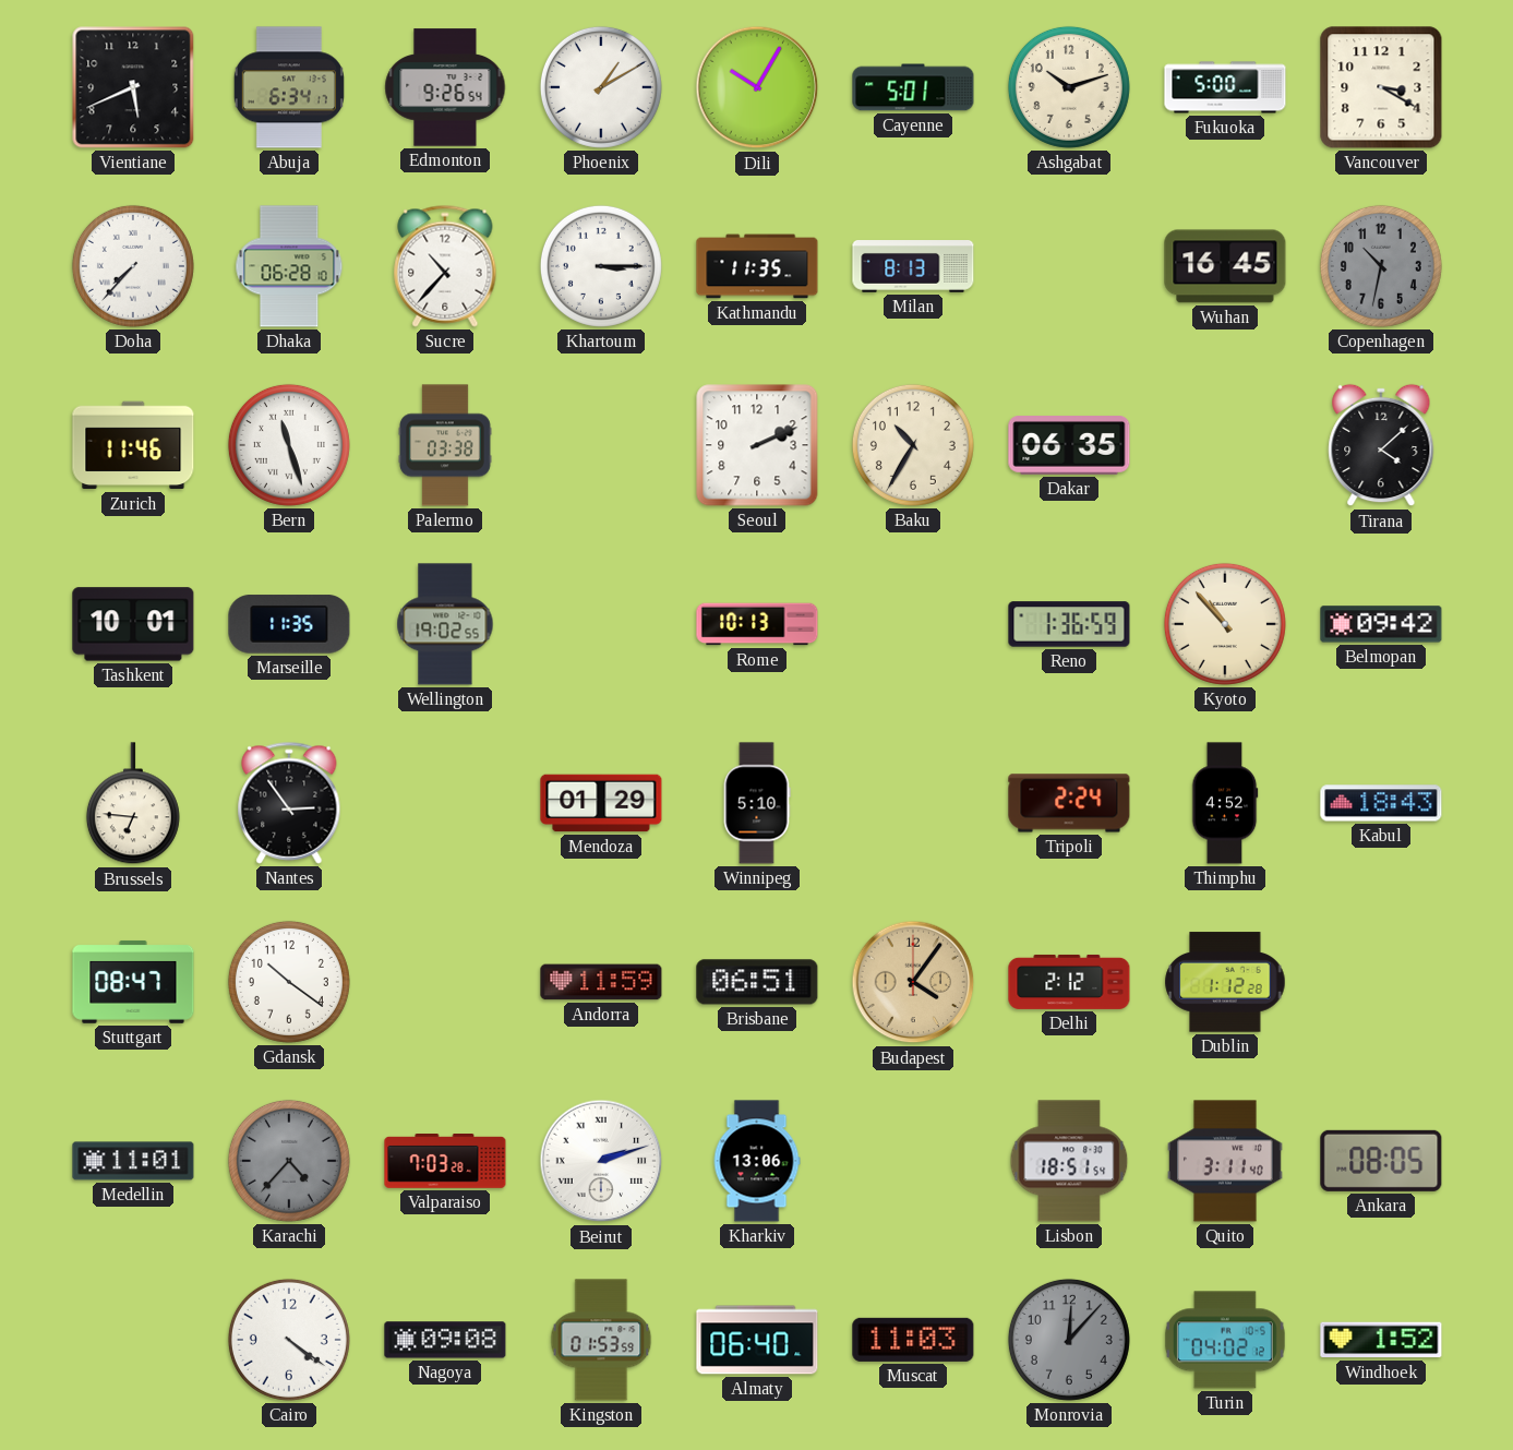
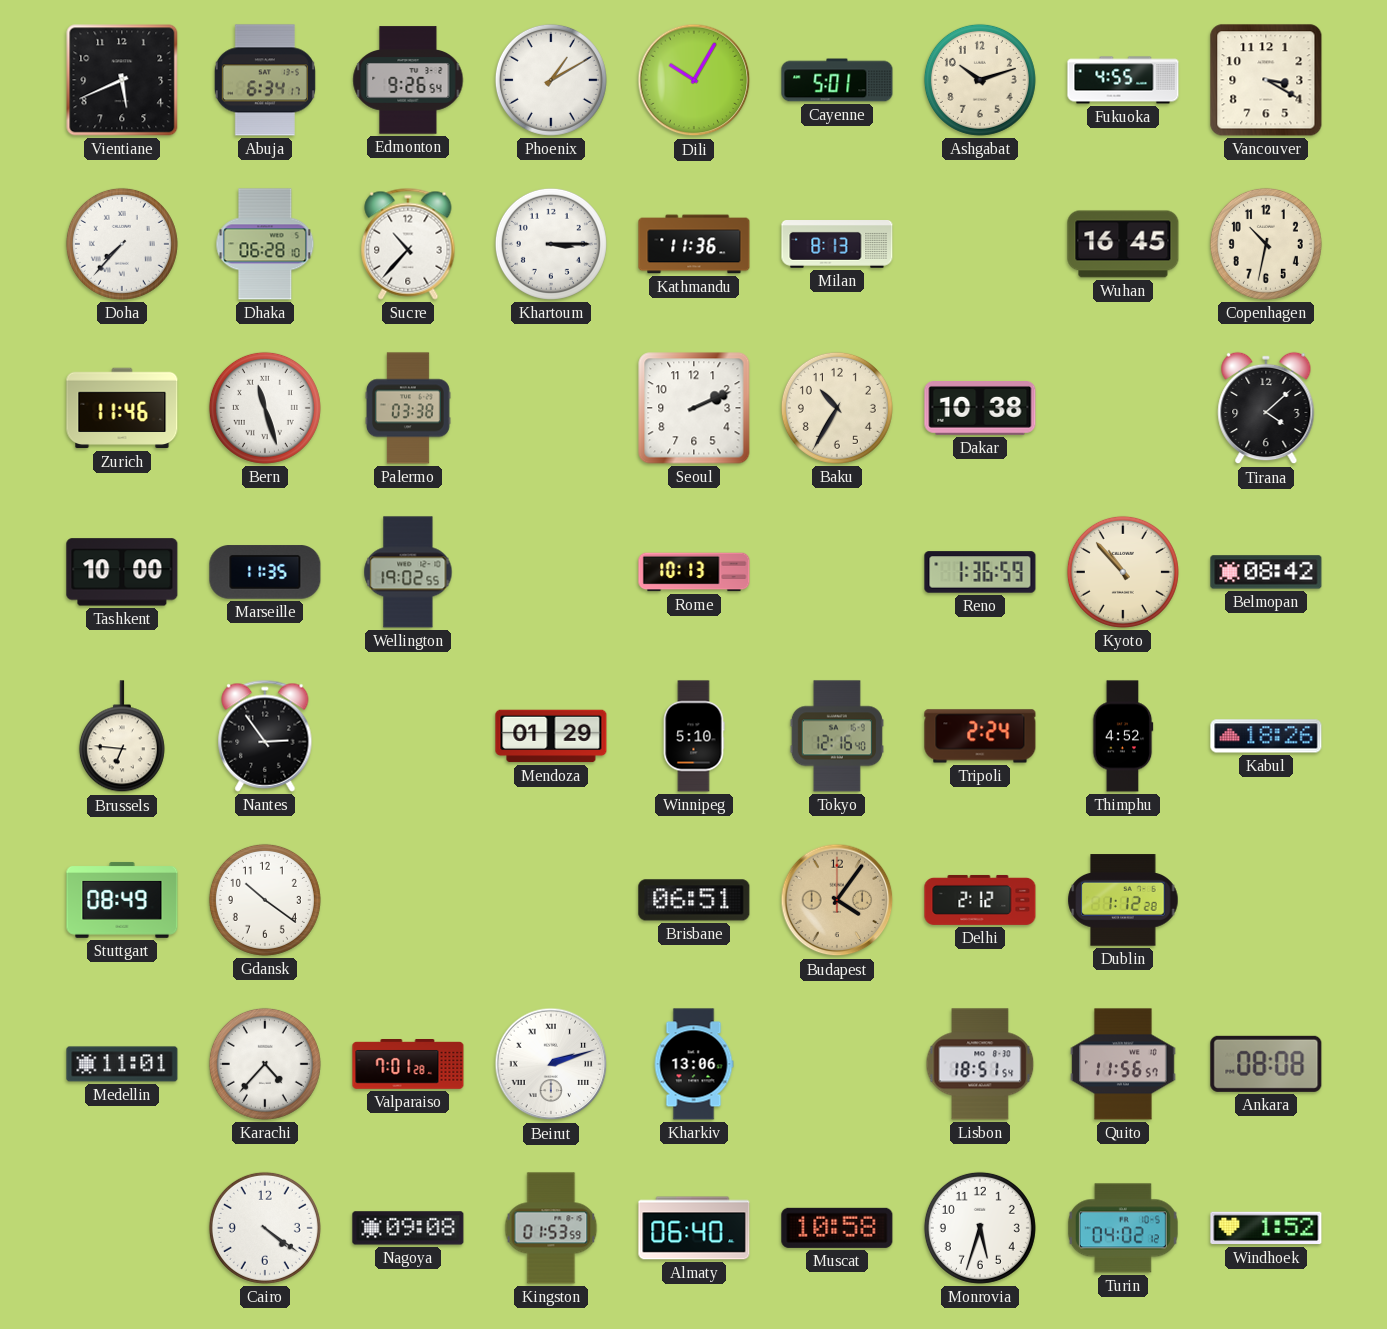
Fukuoka: 5:00 -> 4:55
Kathmandu: 11:35 -> 11:36
Copenhagen dial: grey -> cream
Dakar: 06:35 -> 10:38
Tashkent: 10:01 -> 10:00
Belmopan: 09:42 -> 08:42
Tokyo: none -> 12:16
Kabul: 18:43 -> 18:26
Stuttgart: 08:47 -> 08:49
Andorra: 11:59 -> none
Karachi dial: grey -> white
Valparaiso: 7:03 -> 7:01
Quito: 3:11 -> 11:56
Ankara: 08:05 -> 08:08
Muscat: 11:03 -> 10:58
Monrovia: 12:07 -> 5:33
Monrovia dial: grey -> white
